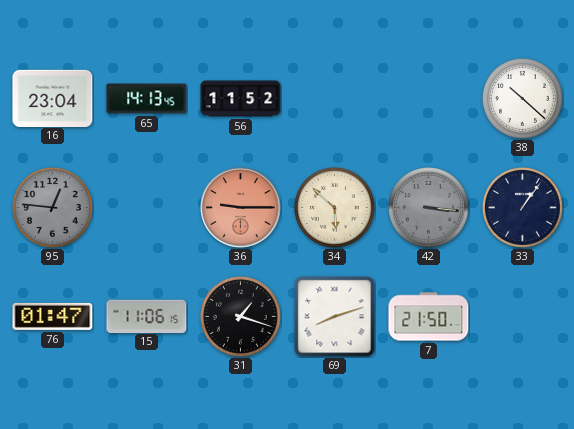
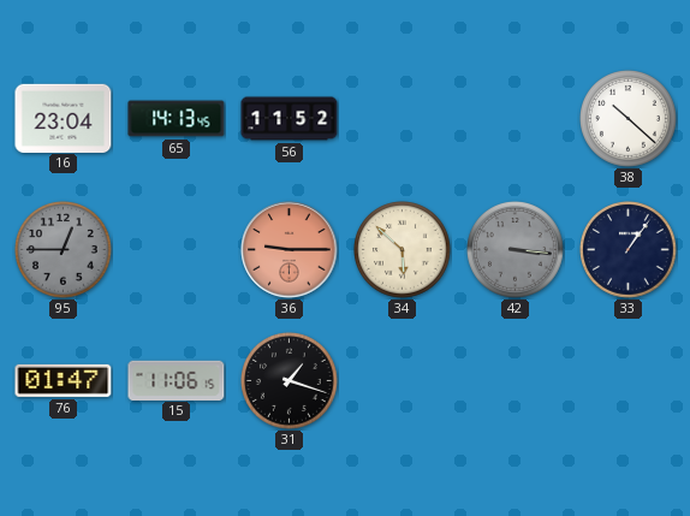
95: 12:46 -> 12:45
69: 8:12 -> none
7: 21:50 -> none
